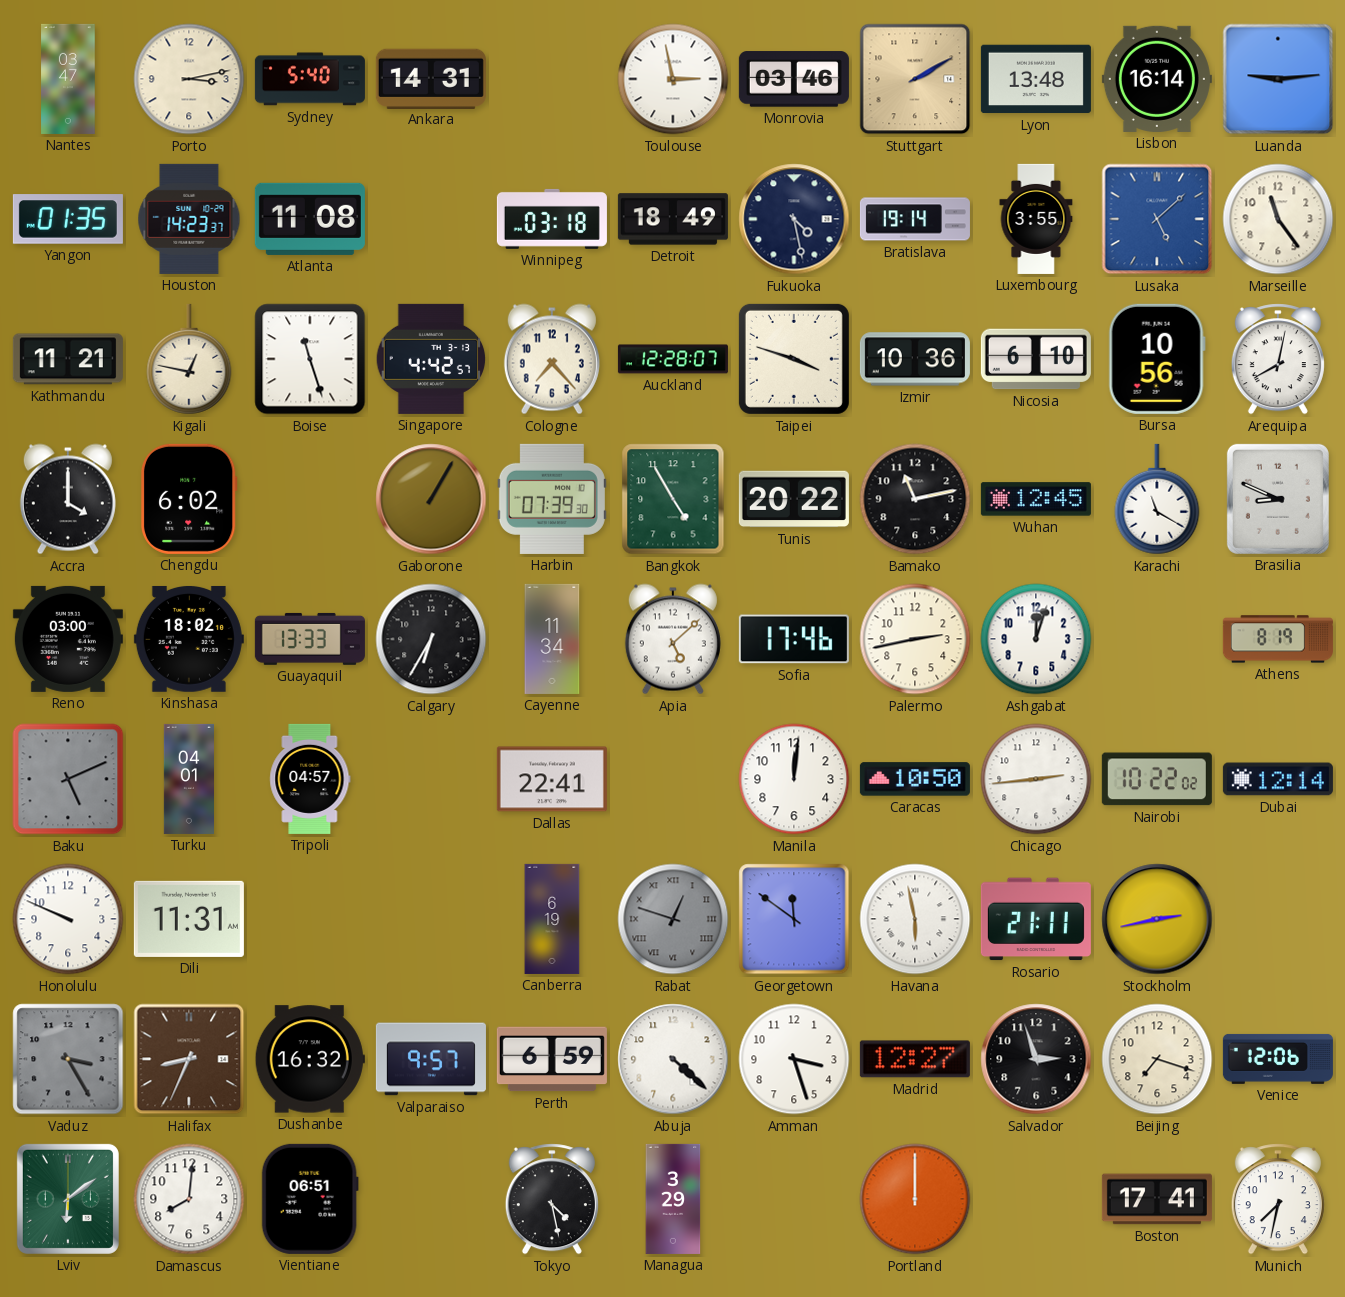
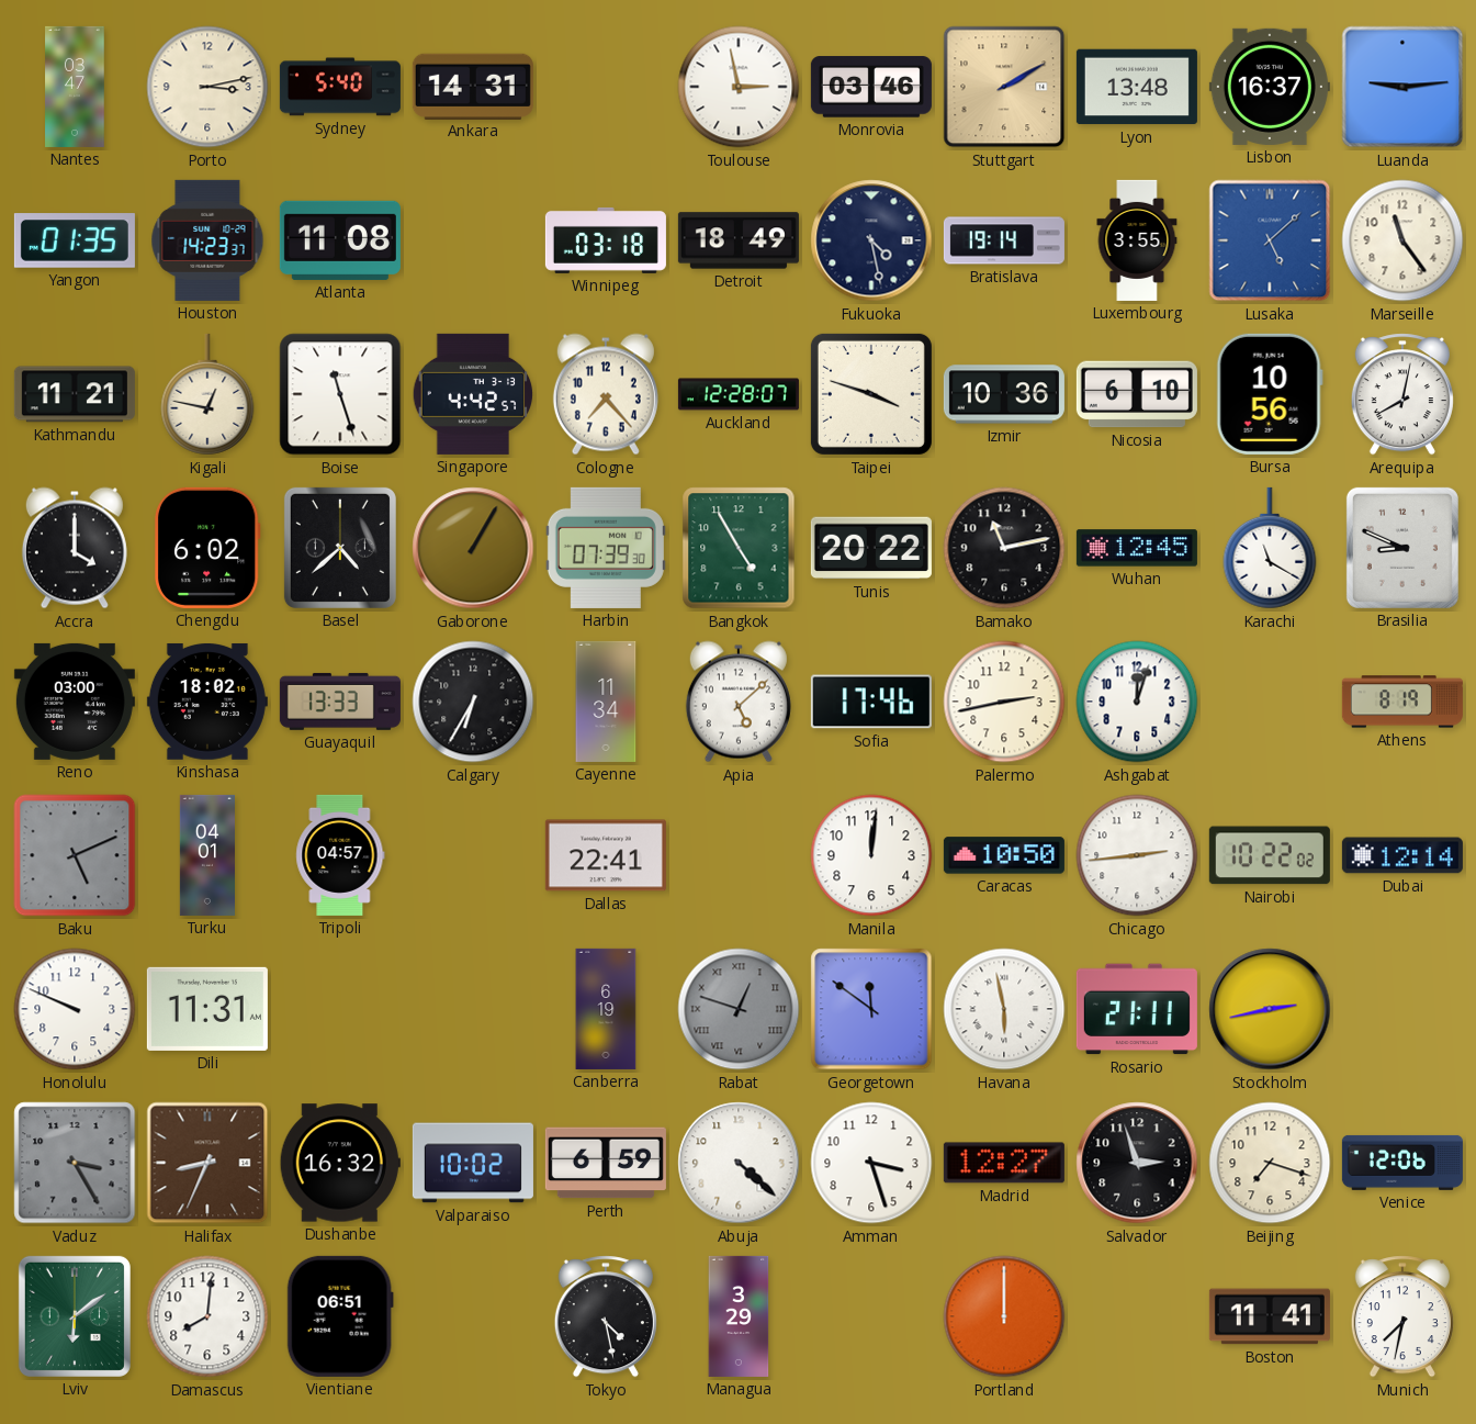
Lisbon: 16:14 -> 16:37
Basel: none -> 4:38
Valparaiso: 9:57 -> 10:02
Boston: 17:41 -> 11:41
